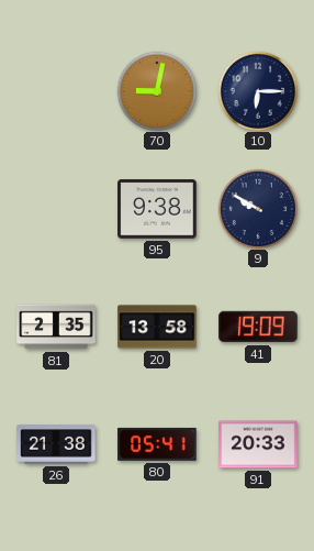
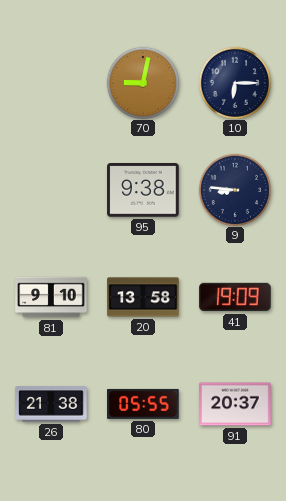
9: 9:50 -> 8:46
81: 2:35 -> 9:10
80: 05:41 -> 05:55
91: 20:33 -> 20:37
